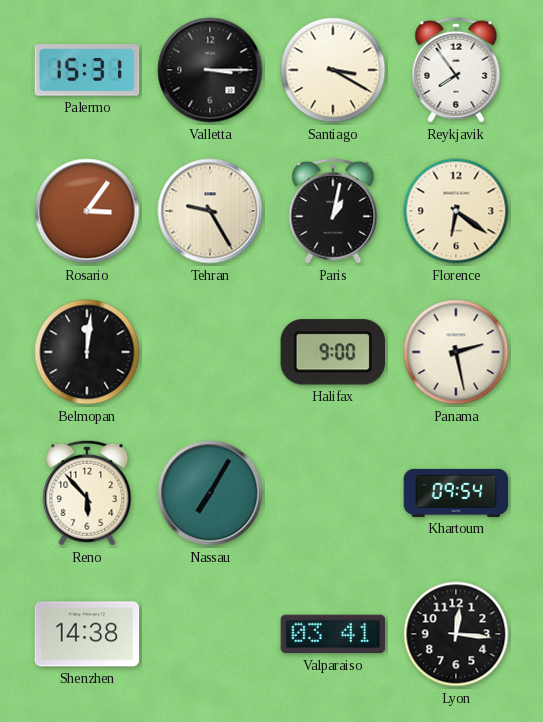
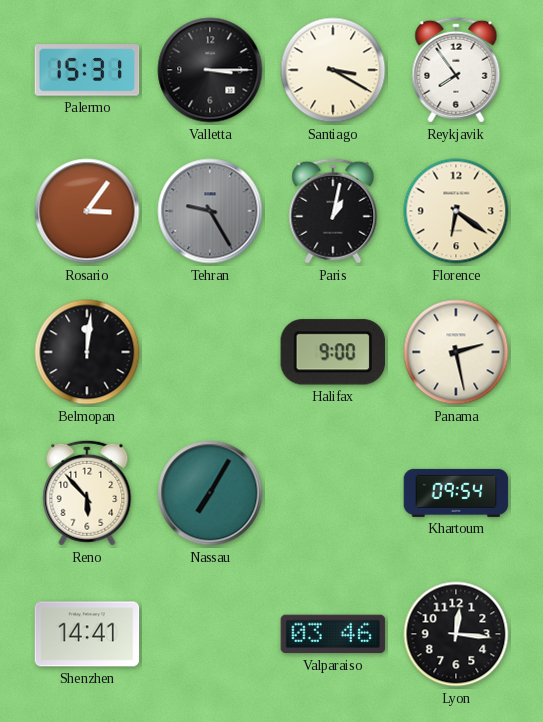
Tehran dial: cream -> grey
Shenzhen: 14:38 -> 14:41
Valparaiso: 03:41 -> 03:46
